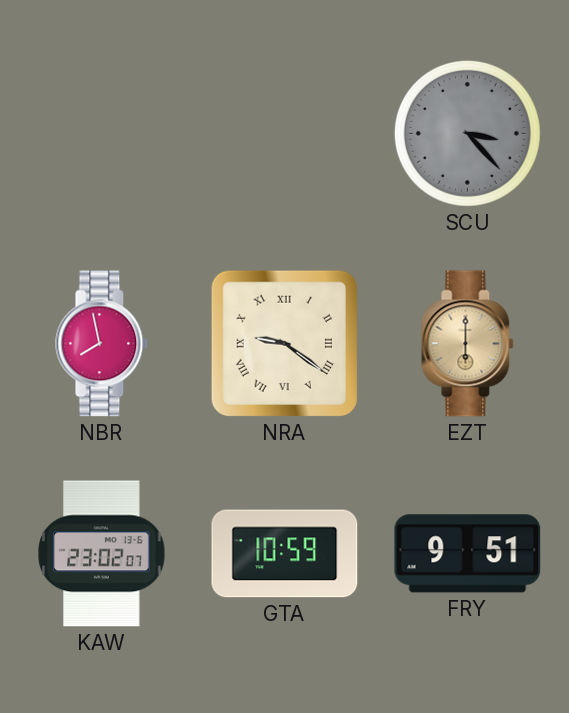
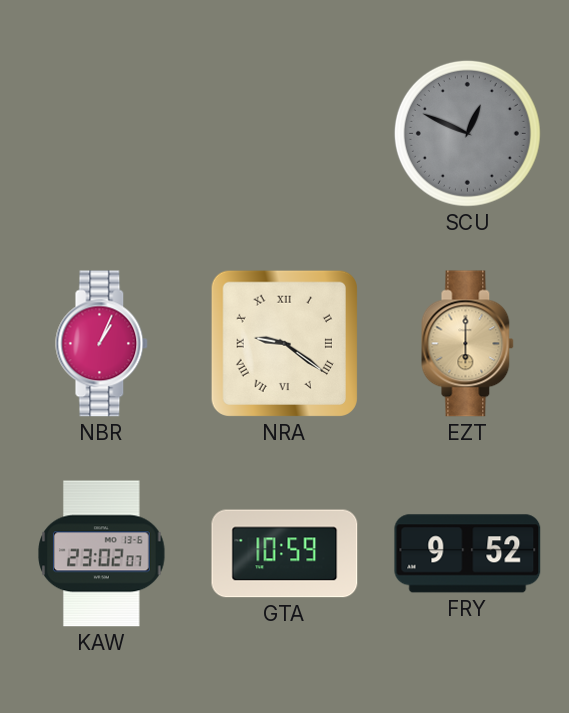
SCU: 3:23 -> 12:49
NBR: 7:58 -> 1:04
FRY: 9:51 -> 9:52
